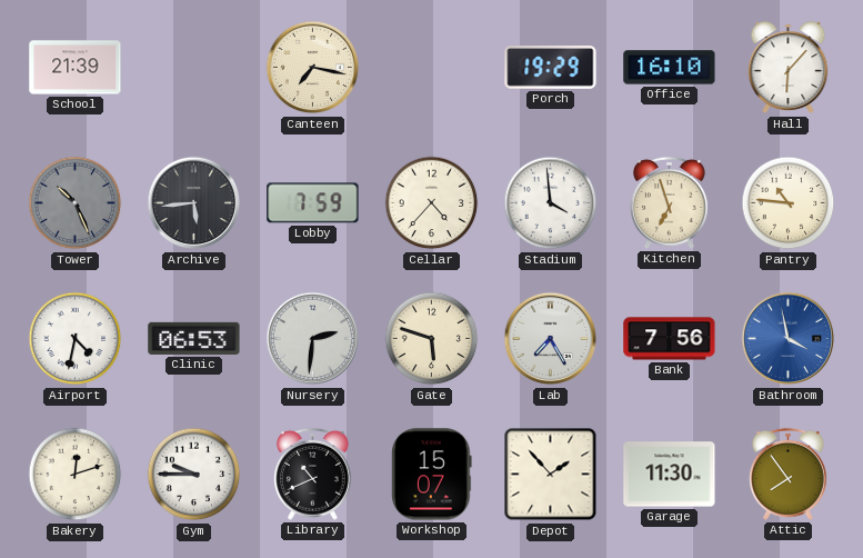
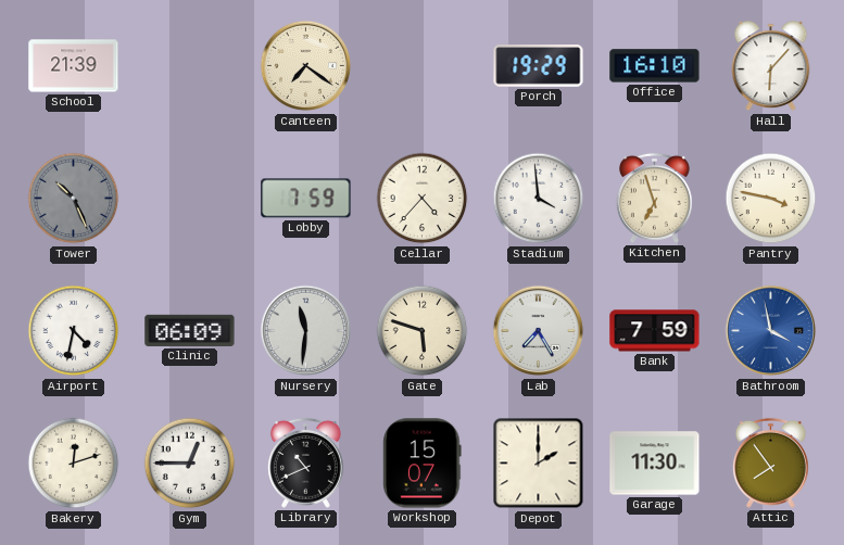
Canteen: 7:17 -> 7:21
Archive: 5:44 -> none
Pantry: 10:46 -> 3:47
Clinic: 06:53 -> 06:09
Nursery: 2:31 -> 11:31
Bank: 7:56 -> 7:59
Gym: 9:45 -> 12:45
Depot: 1:53 -> 2:00
